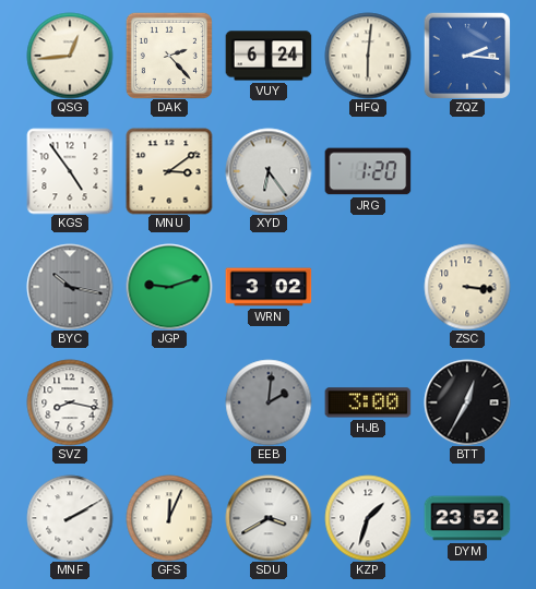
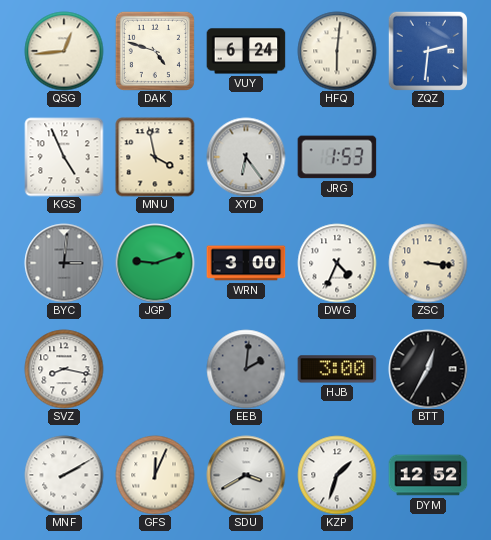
DAK: 2:23 -> 4:48
ZQZ: 2:16 -> 2:31
KGS: 4:54 -> 4:56
MNU: 3:09 -> 3:58
JRG: 1:20 -> 1:53
BYC: 10:17 -> 3:01
WRN: 3:02 -> 3:00
DWG: none -> 4:34
DYM: 23:52 -> 12:52
